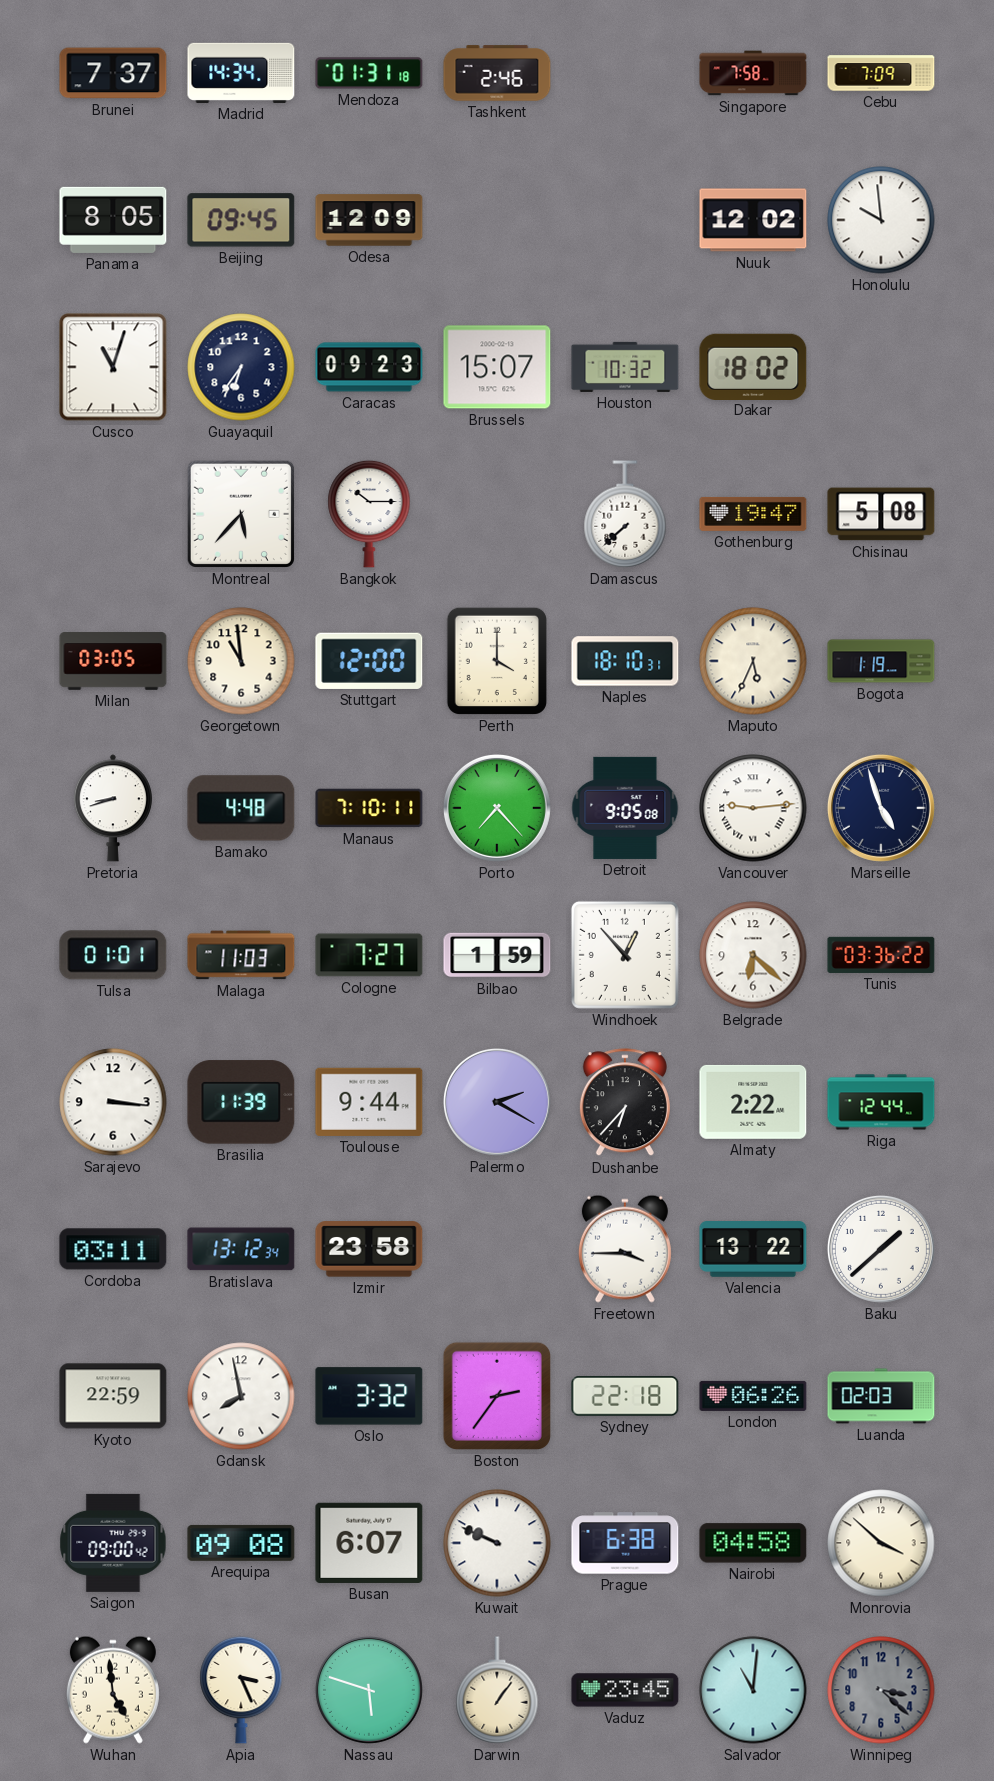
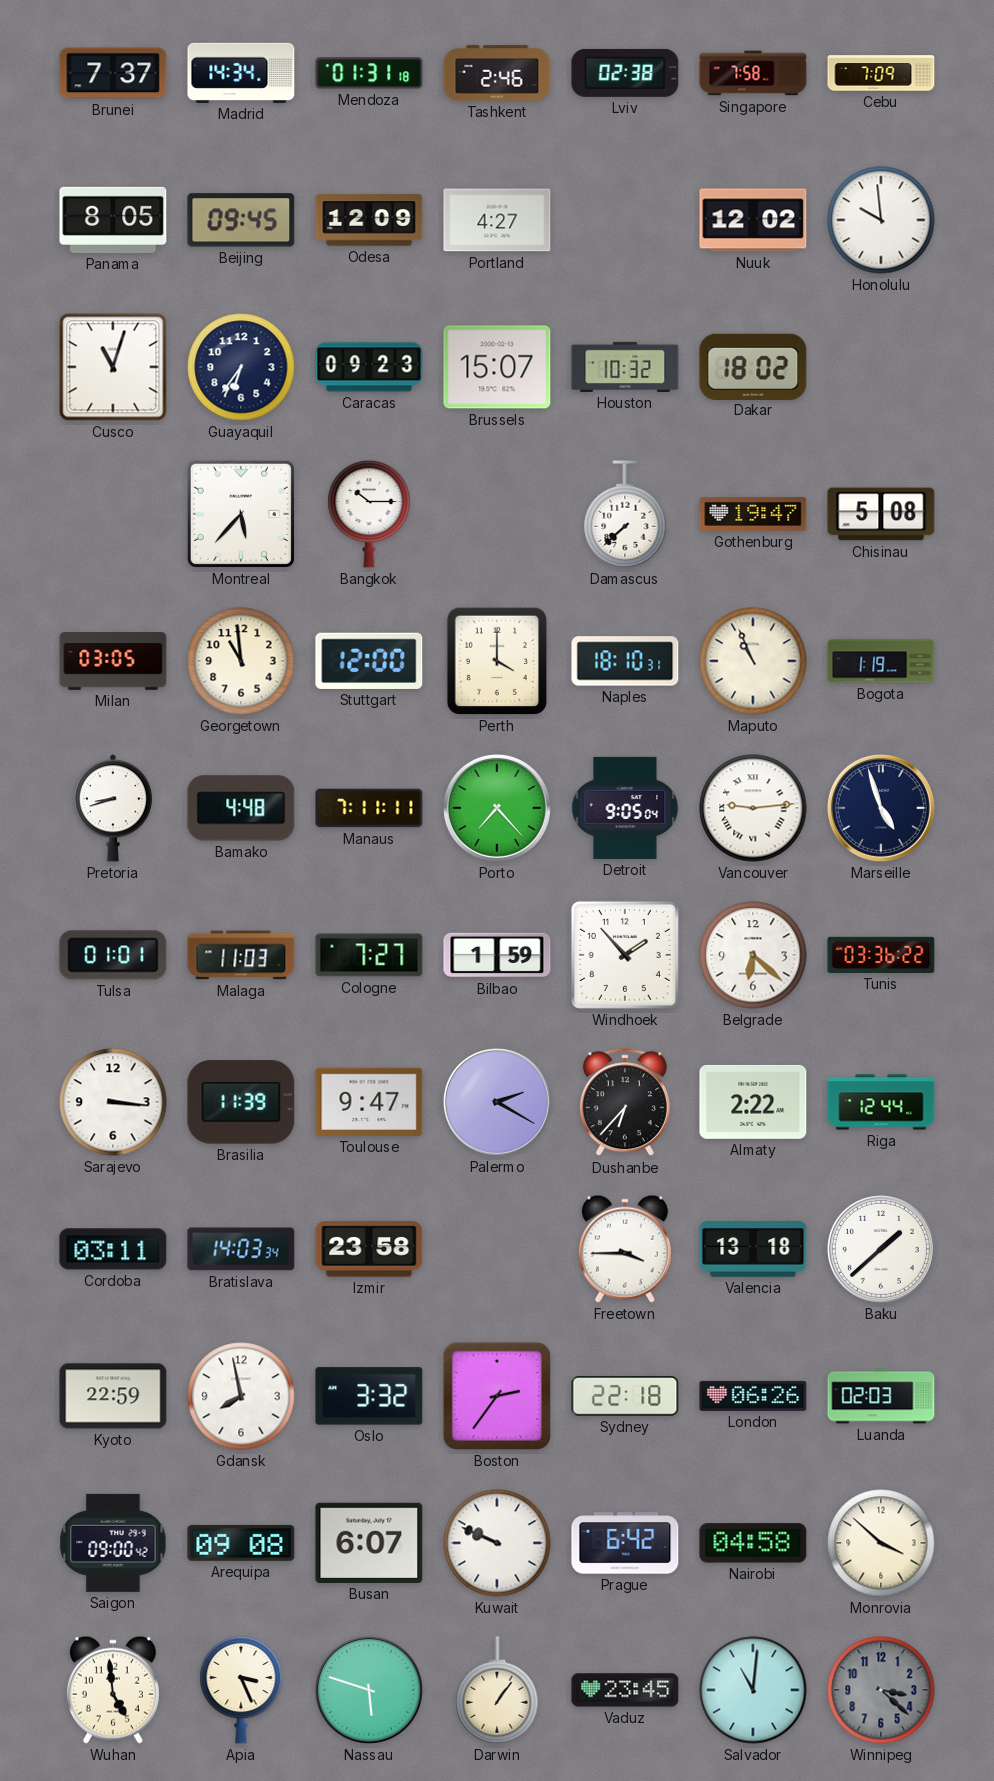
Lviv: none -> 02:38
Portland: none -> 4:27
Maputo: 5:34 -> 10:56
Manaus: 7:10 -> 7:11
Detroit: 9:05:08 -> 9:05:04
Windhoek: 12:53 -> 1:53
Toulouse: 9:44 -> 9:47
Bratislava: 13:12 -> 14:03
Valencia: 13:22 -> 13:18
Prague: 6:38 -> 6:42
